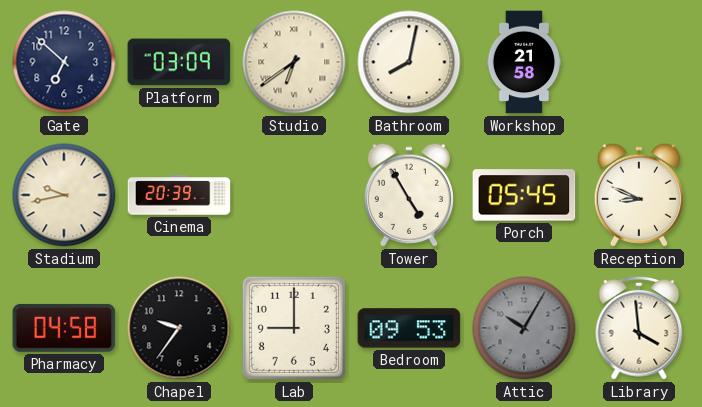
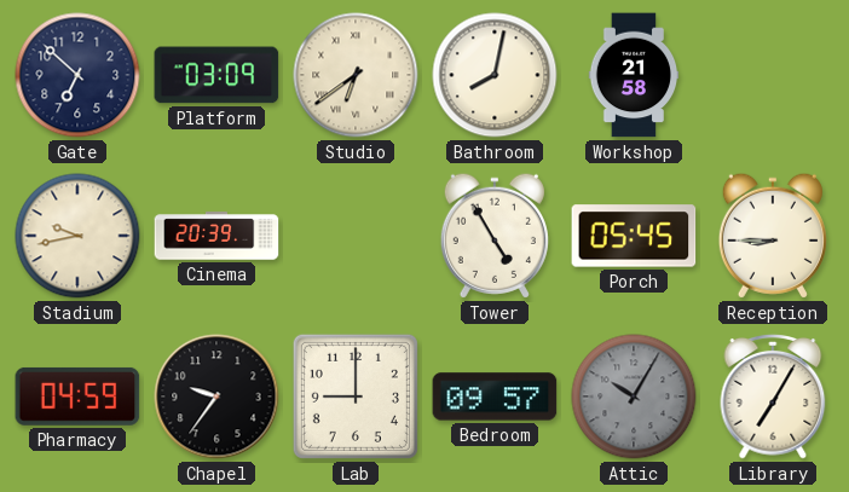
Reception: 8:49 -> 8:45
Pharmacy: 04:58 -> 04:59
Bedroom: 09:53 -> 09:57
Library: 3:59 -> 7:05
